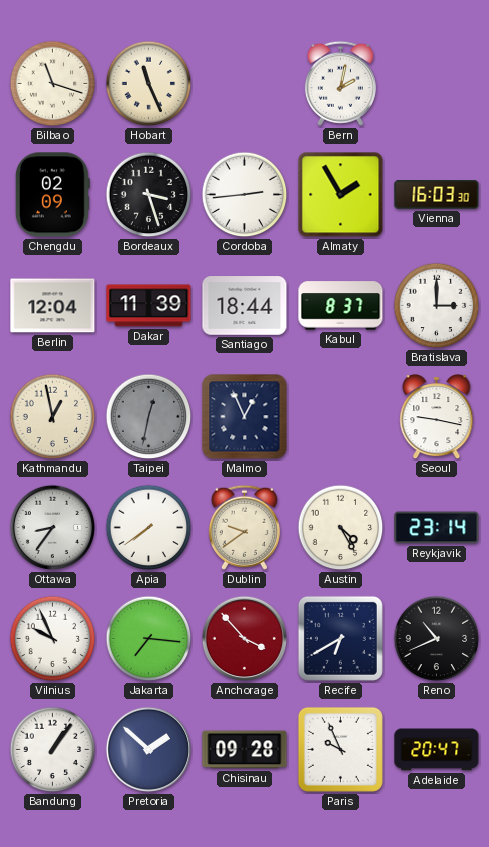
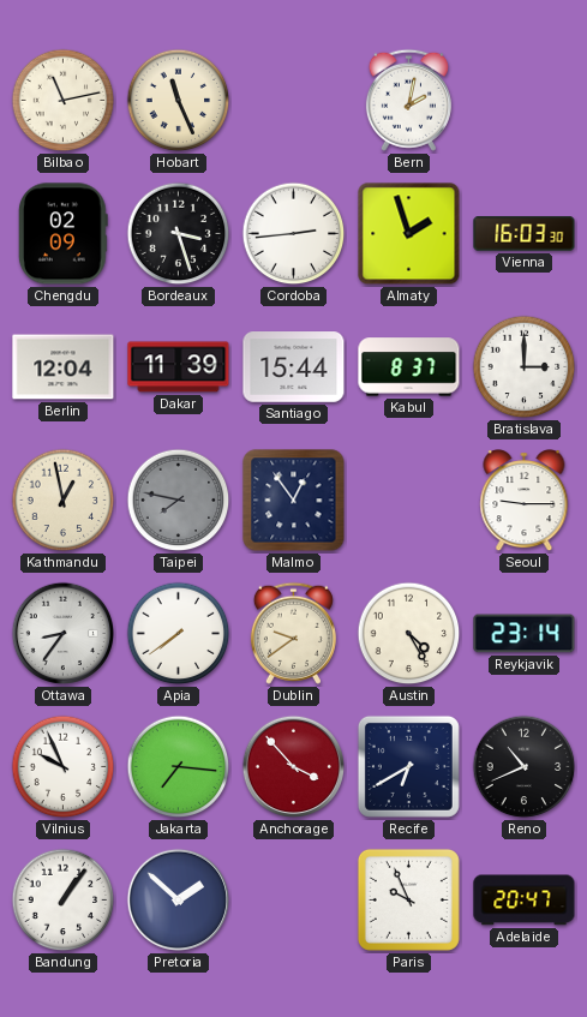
Bilbao: 11:18 -> 11:13
Almaty: 1:55 -> 1:57
Santiago: 18:44 -> 15:44
Taipei: 12:32 -> 7:47
Malmo: 12:56 -> 12:54
Seoul: 9:17 -> 9:15
Chisinau: 09:28 -> none
